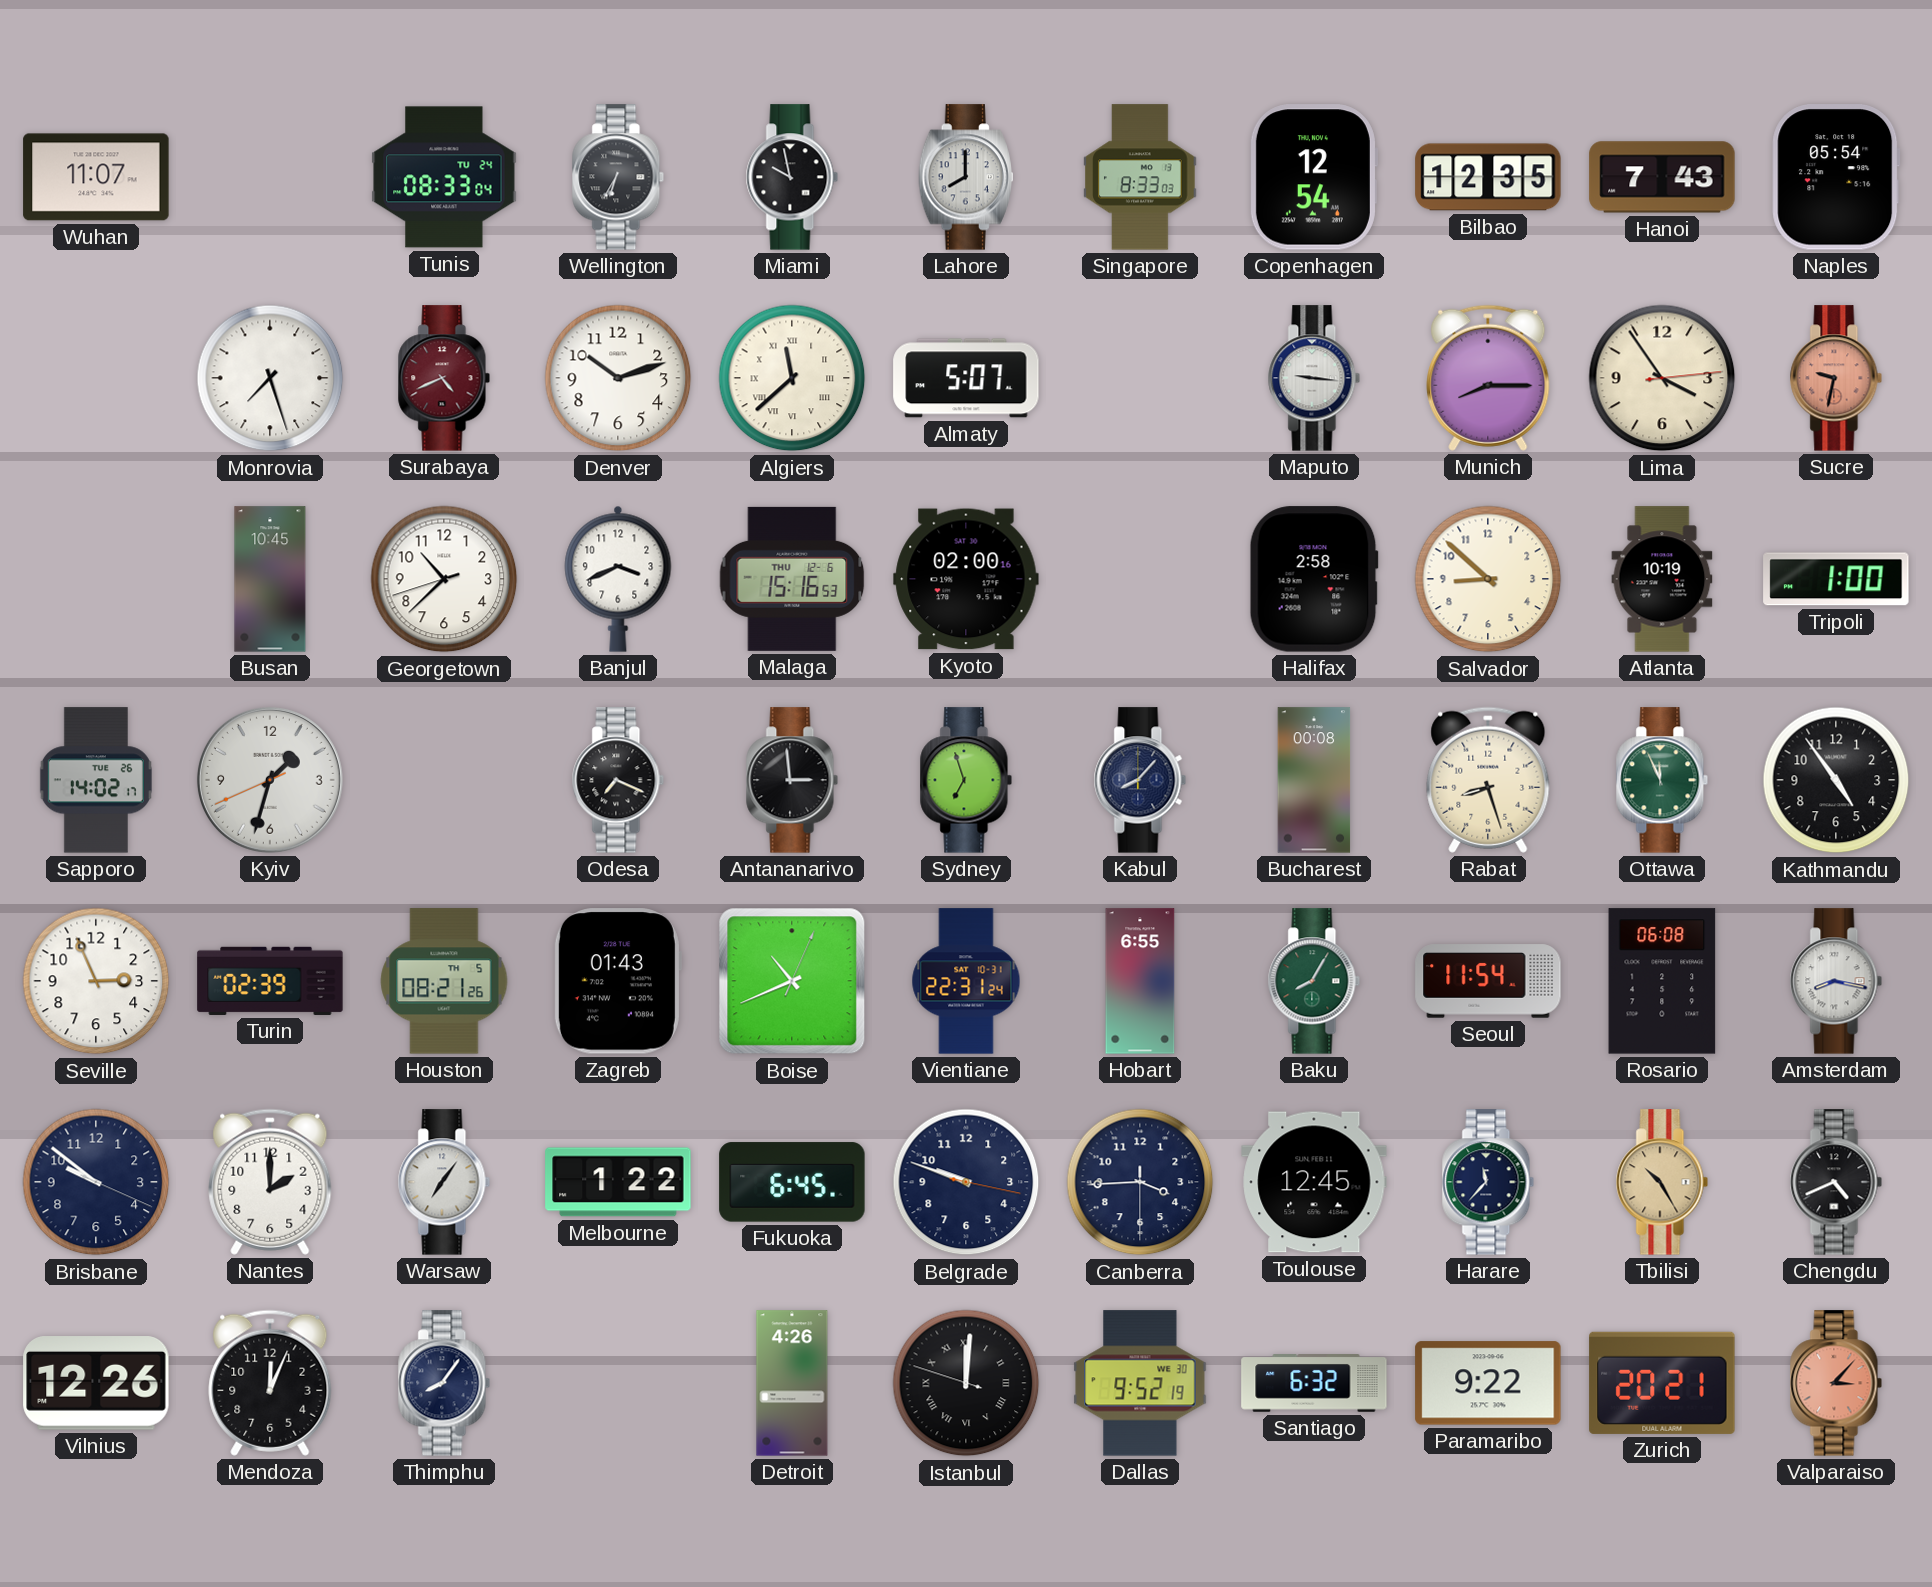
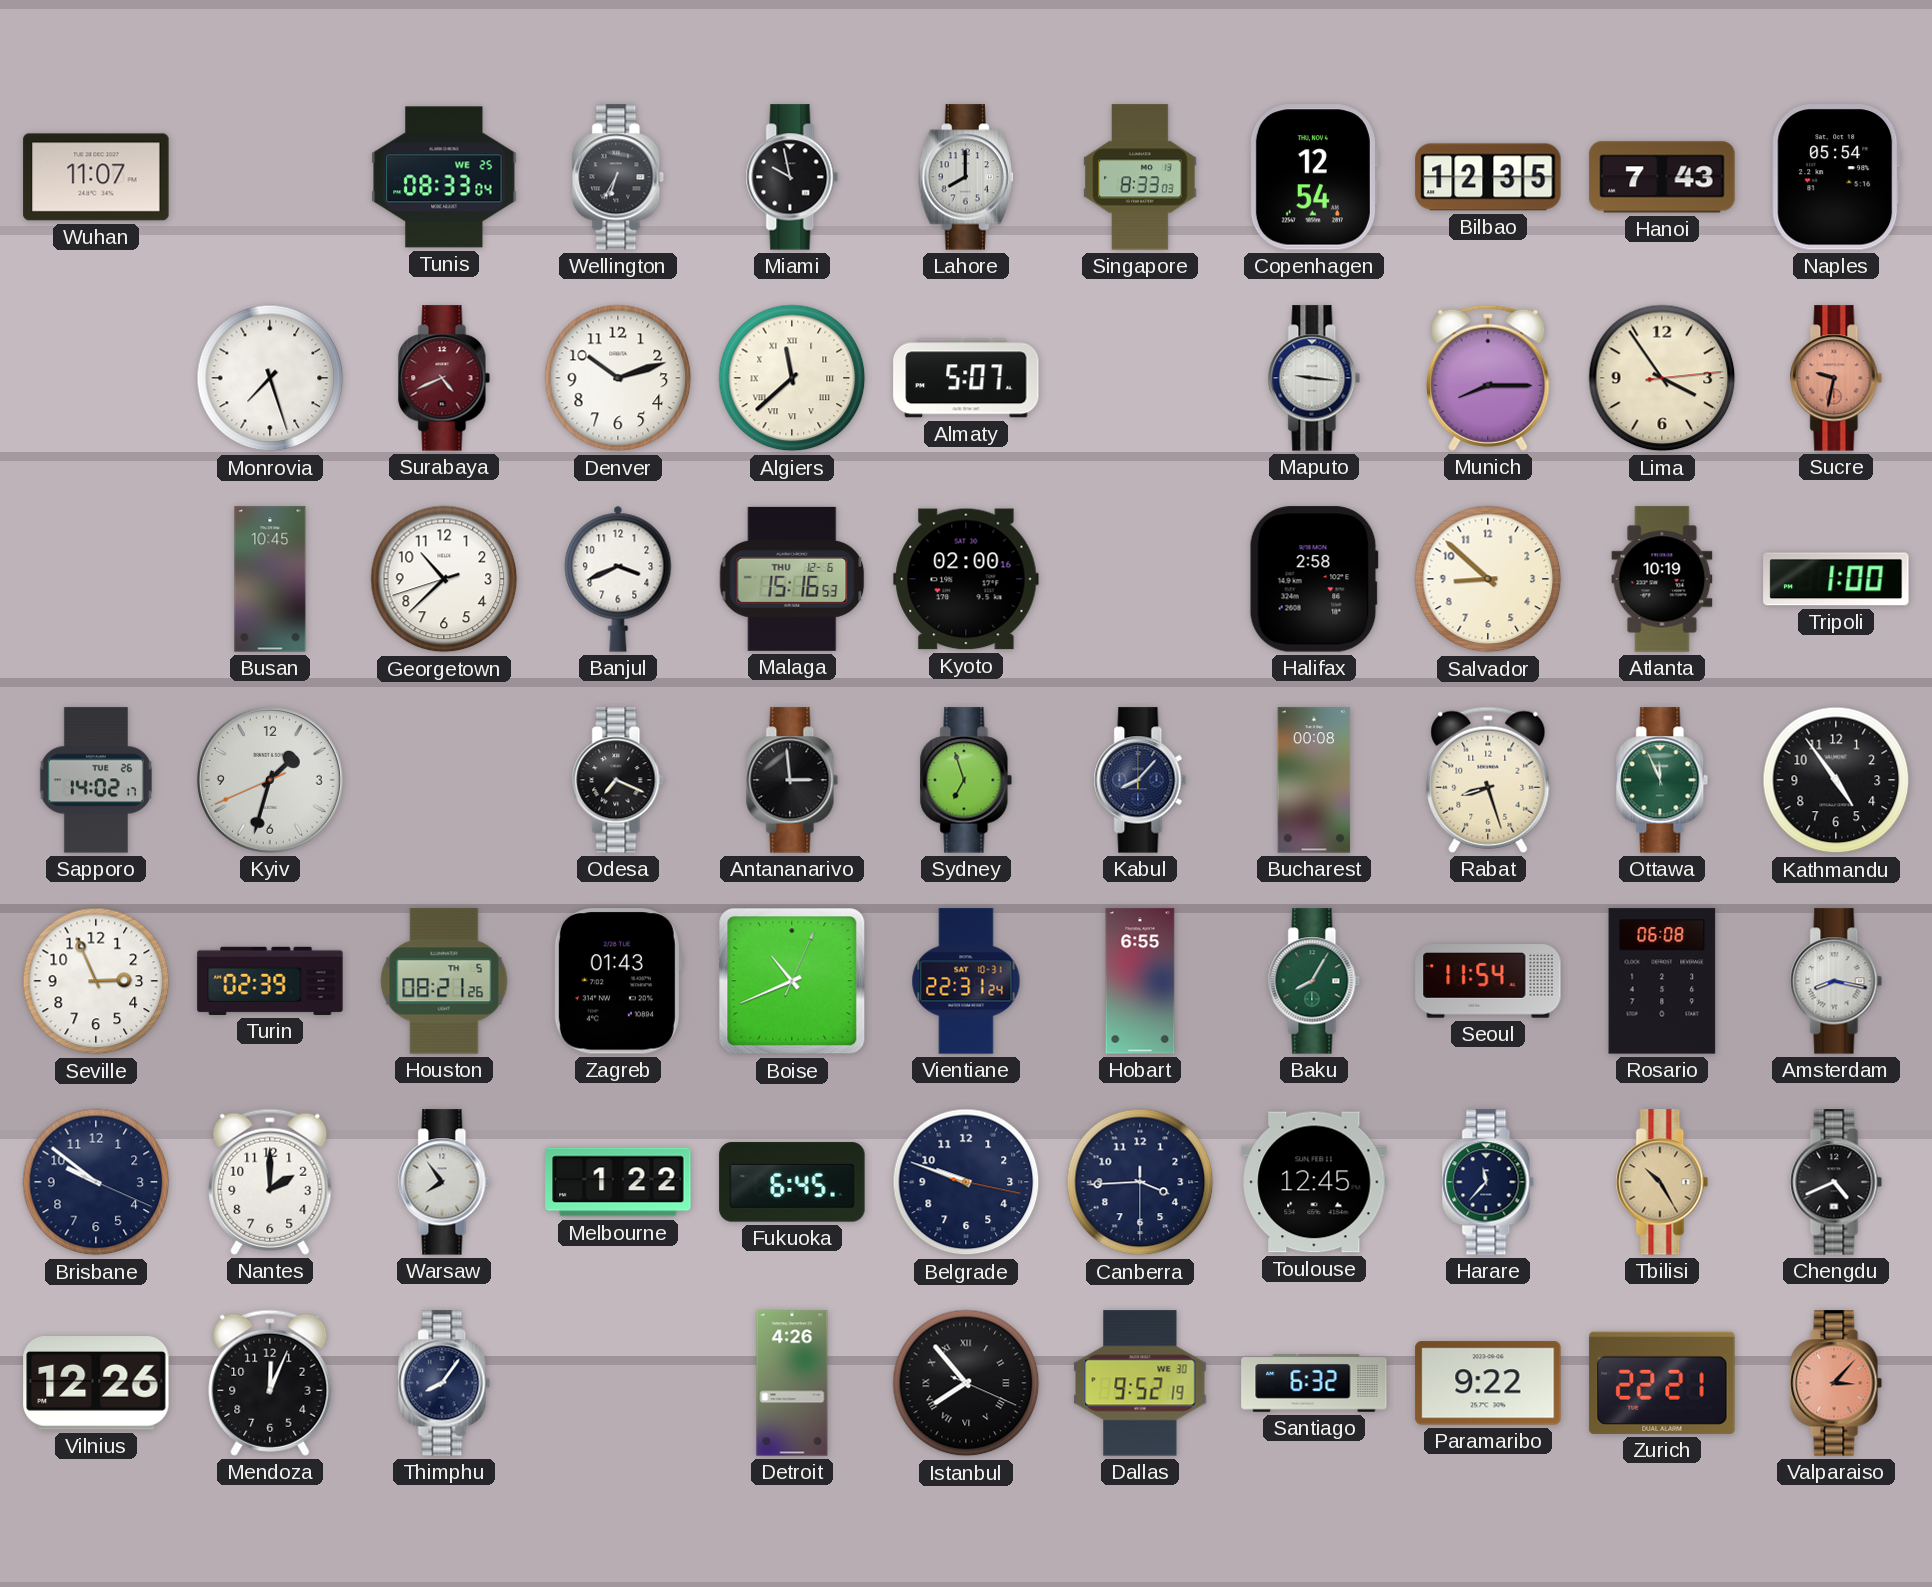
Tunis date: TU 24 -> WE 25
Warsaw: 7:06 -> 7:54
Istanbul: 12:00 -> 7:53
Zurich: 20:21 -> 22:21
